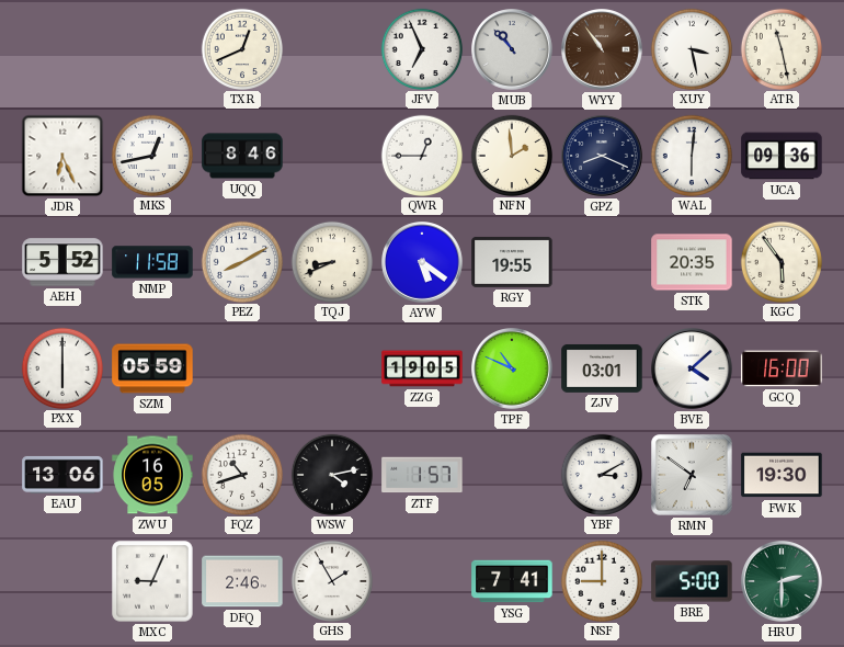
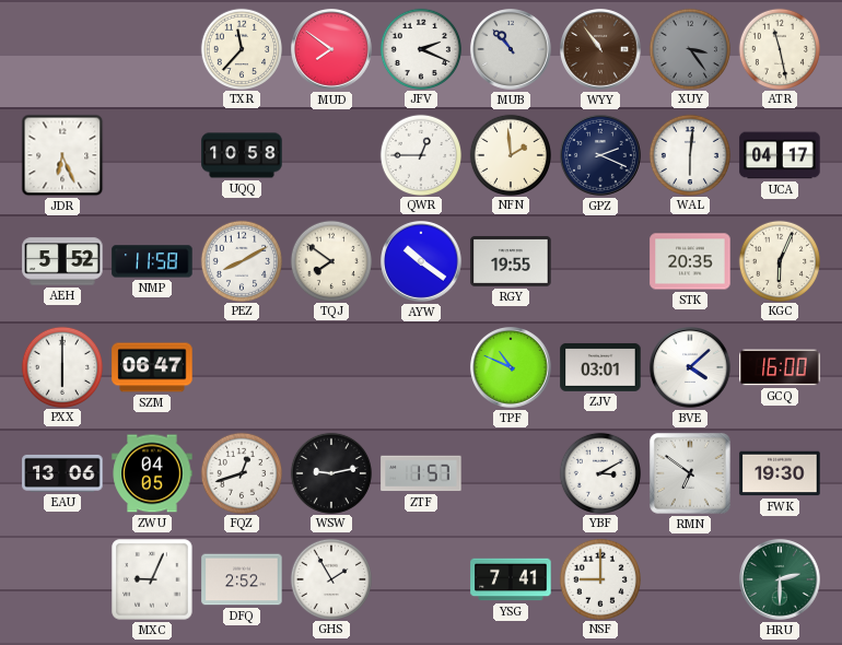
TXR: 12:41 -> 11:37
MUD: none -> 7:51
JFV: 6:56 -> 2:19
XUY: 3:28 -> 3:24
XUY dial: white -> grey
MKS: 12:43 -> none
UQQ: 8:46 -> 10:58
GPZ: 8:19 -> 2:19
UCA: 09:36 -> 04:17
TQJ: 8:41 -> 7:51
AYW: 5:21 -> 10:21
KGC: 5:54 -> 6:04
SZM: 05:59 -> 06:47
ZZG: 19:05 -> none
ZWU: 16:05 -> 04:05
FQZ: 10:42 -> 12:42
WSW: 4:13 -> 9:13
DFQ: 2:46 -> 2:52
BRE: 5:00 -> none
